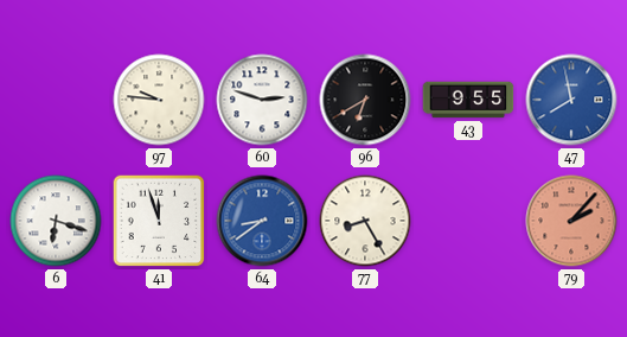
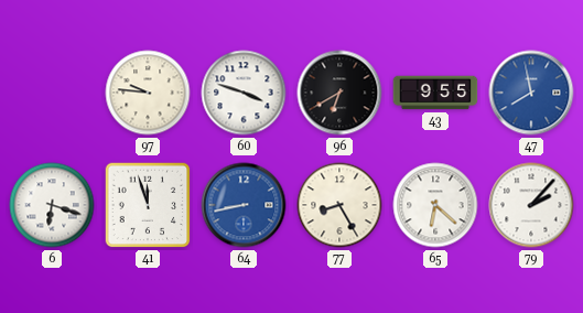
60: 2:48 -> 3:48
64: 8:39 -> 8:43
65: none -> 6:22
79 dial: salmon -> white
